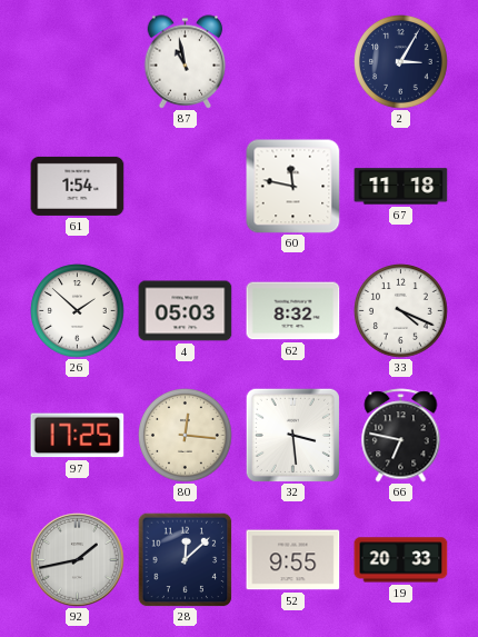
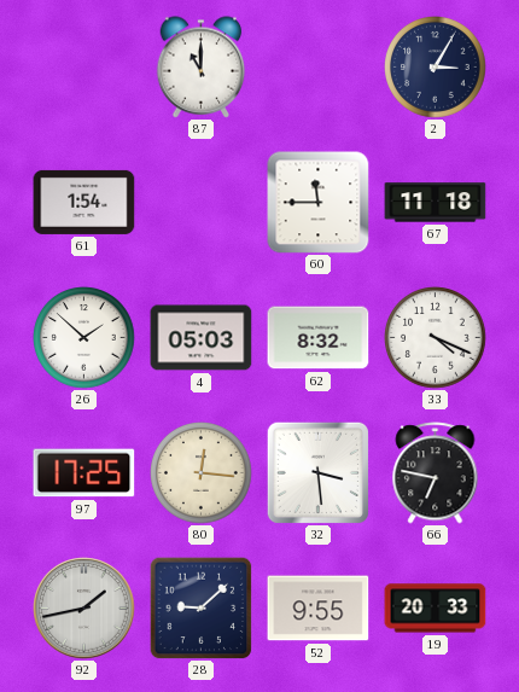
87: 10:58 -> 11:00
60: 11:47 -> 11:45
28: 12:08 -> 9:08
